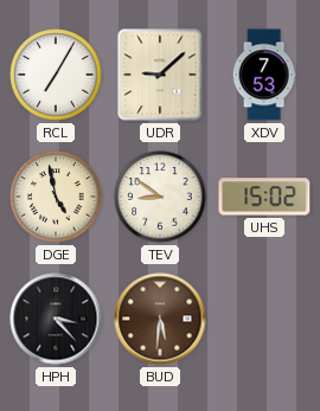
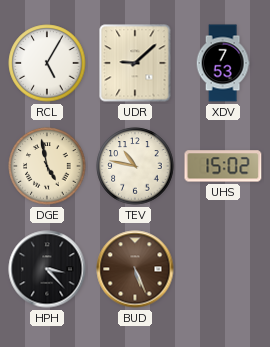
RCL: 7:05 -> 5:05
TEV: 8:51 -> 10:47
BUD: 5:31 -> 5:26
